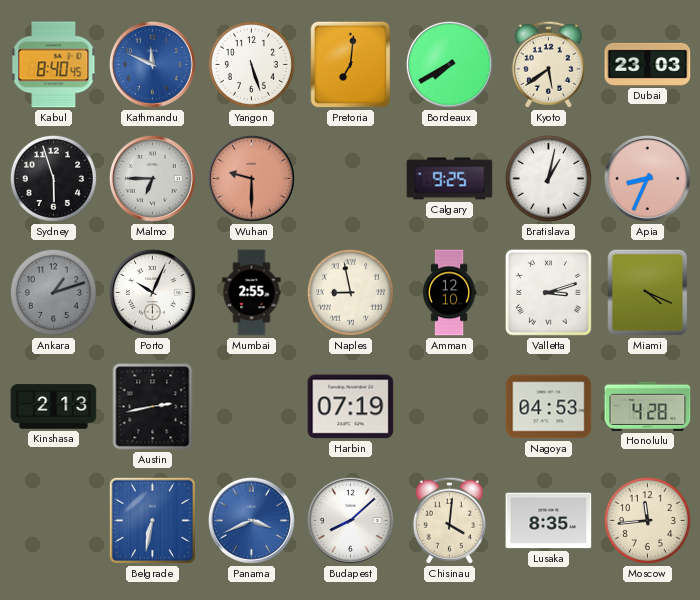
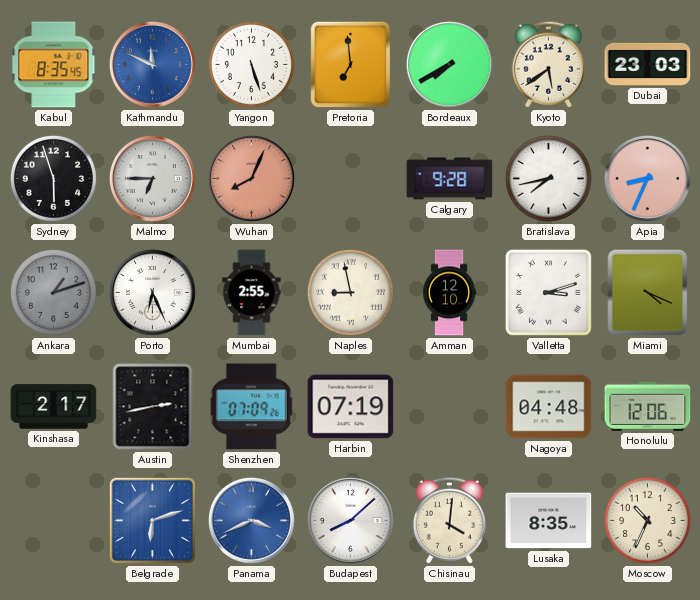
Kabul: 8:40 -> 8:35
Pretoria: 7:01 -> 6:59
Wuhan: 9:30 -> 8:04
Calgary: 9:25 -> 9:28
Bratislava: 1:02 -> 7:43
Porto: 10:04 -> 6:26
Kinshasa: 2:13 -> 2:17
Shenzhen: none -> 07:09
Nagoya: 04:53 -> 04:48
Honolulu: 4:28 -> 12:06
Belgrade: 6:32 -> 6:12
Moscow: 11:44 -> 10:34
